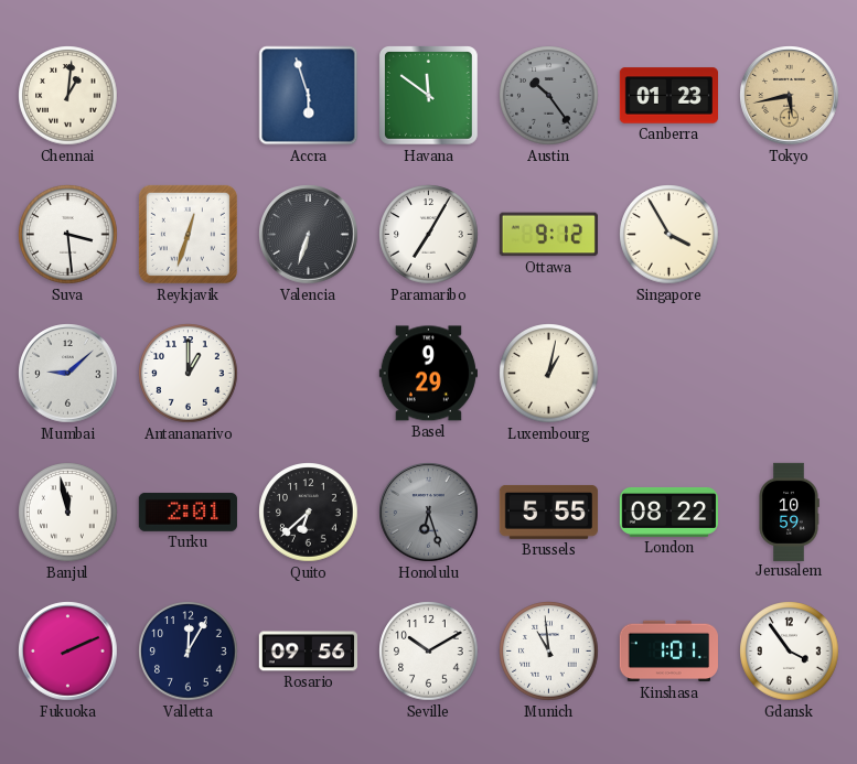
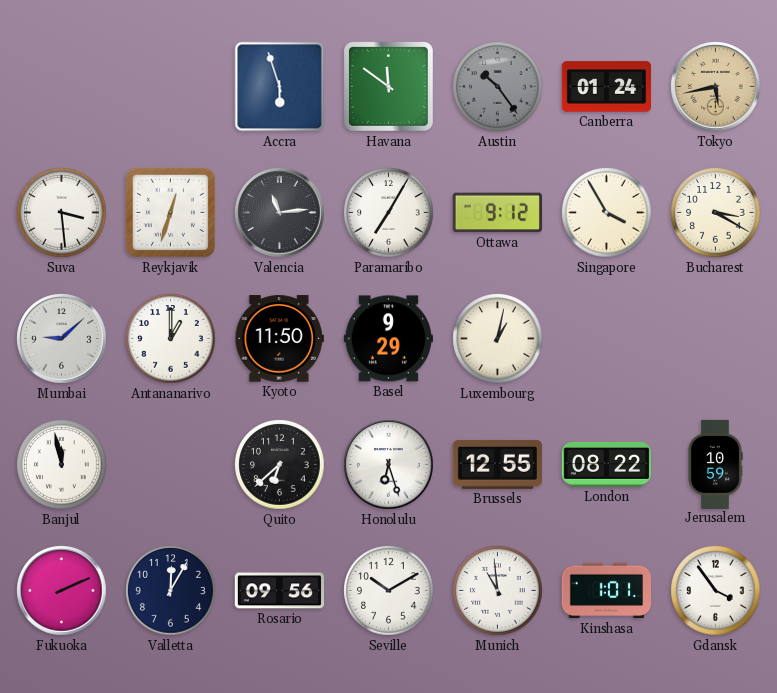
Chennai: 1:01 -> none
Canberra: 01:23 -> 01:24
Valencia: 6:33 -> 11:14
Bucharest: none -> 3:20
Kyoto: none -> 11:50
Turku: 2:01 -> none
Honolulu dial: grey -> white
Brussels: 5:55 -> 12:55
